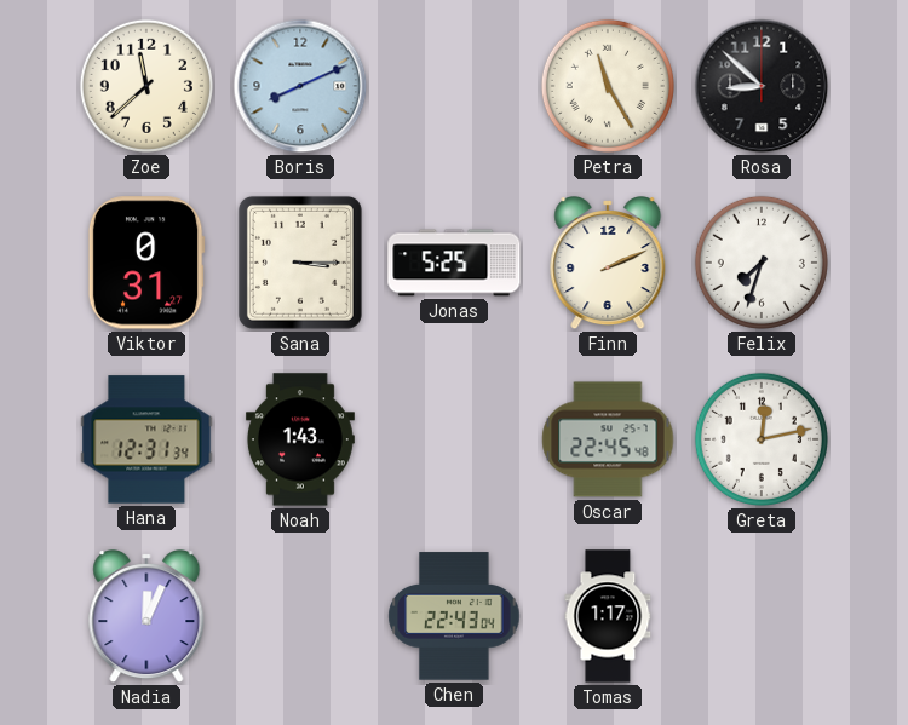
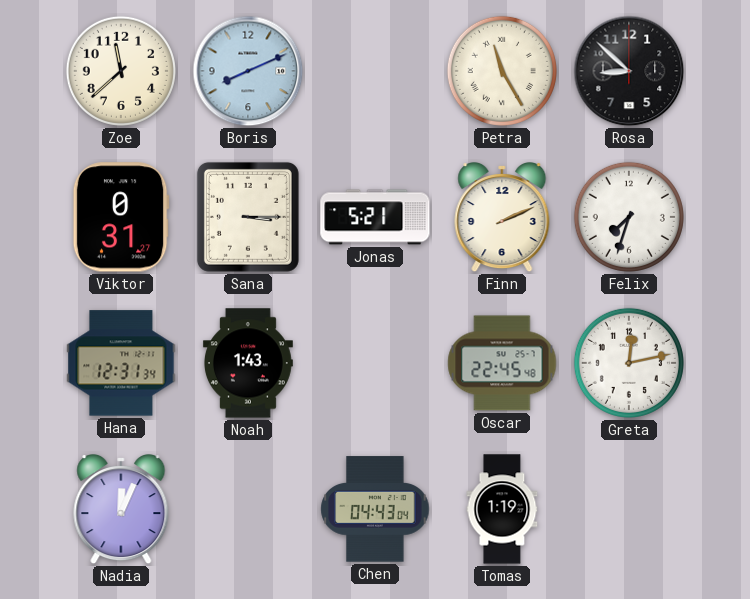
Jonas: 5:25 -> 5:21
Chen: 22:43 -> 04:43
Tomas: 1:17 -> 1:19
